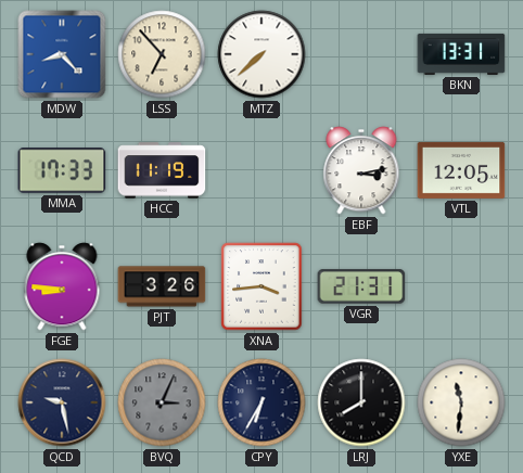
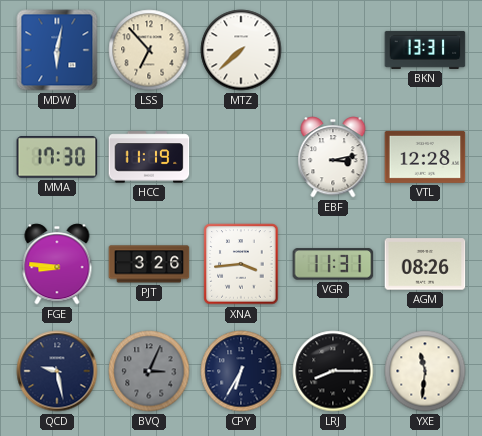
MDW: 8:23 -> 6:02
MMA: 17:33 -> 17:30
VTL: 12:05 -> 12:28
VGR: 21:31 -> 11:31
AGM: none -> 08:26
LRJ: 8:00 -> 8:15
